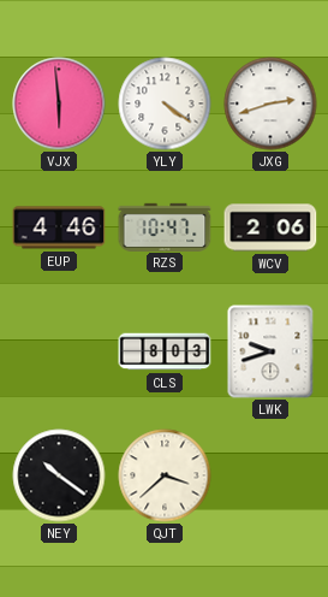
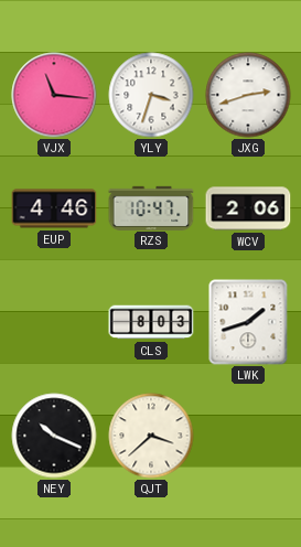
VJX: 5:59 -> 11:16
YLY: 4:21 -> 3:33
LWK: 9:42 -> 1:42
NEY: 10:21 -> 10:19
